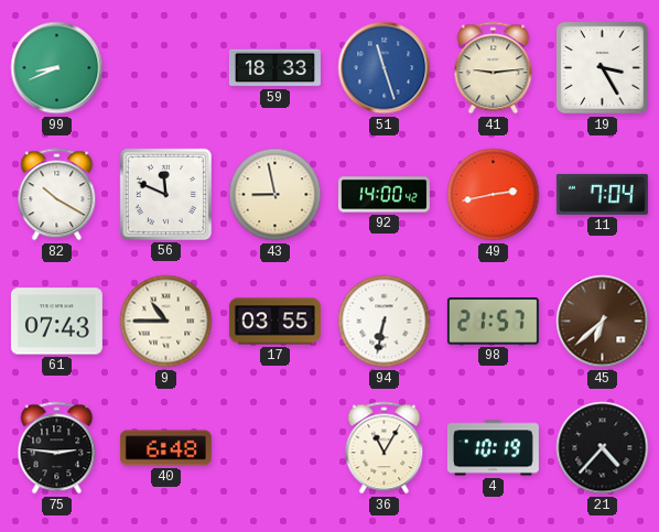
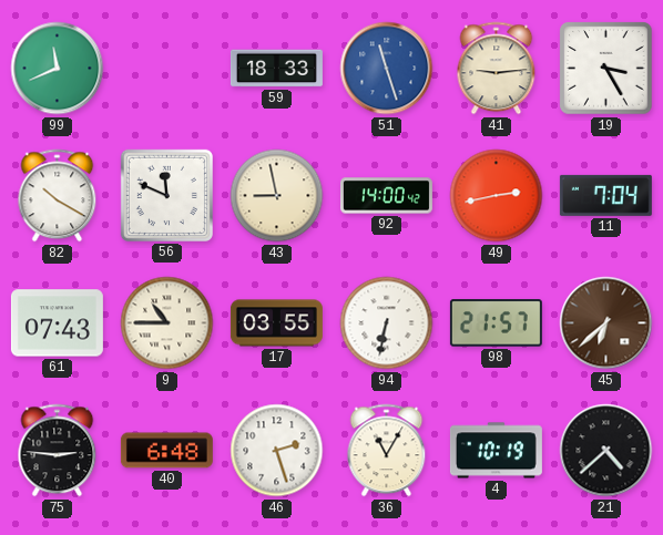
99: 8:41 -> 11:41
46: none -> 2:27
21: 4:37 -> 4:38
